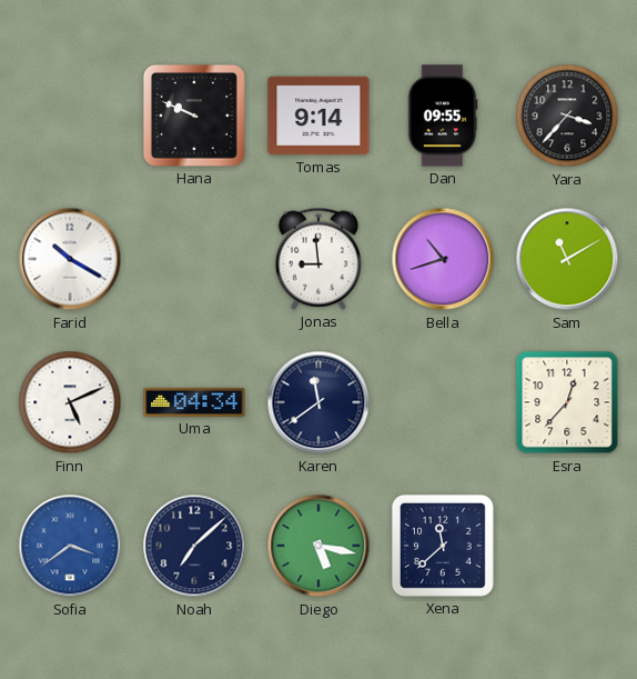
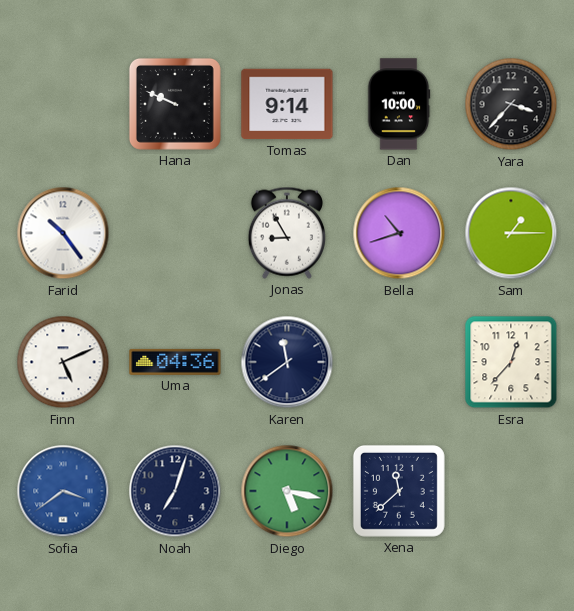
Dan: 09:55 -> 10:00
Farid: 10:20 -> 10:24
Jonas: 8:59 -> 8:55
Sam: 11:10 -> 1:15
Uma: 04:34 -> 04:36
Noah: 7:08 -> 7:03
